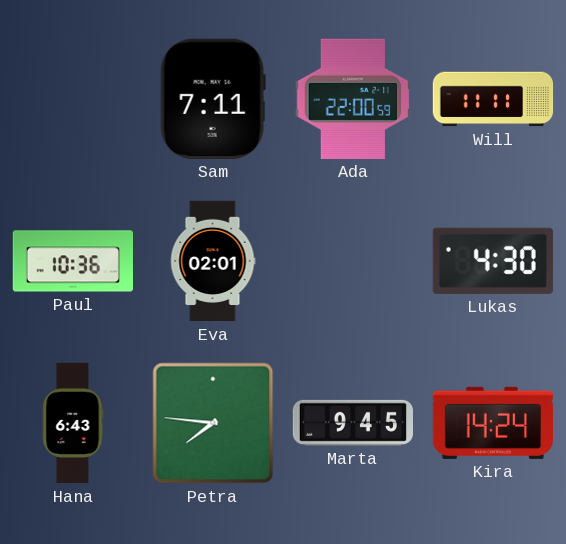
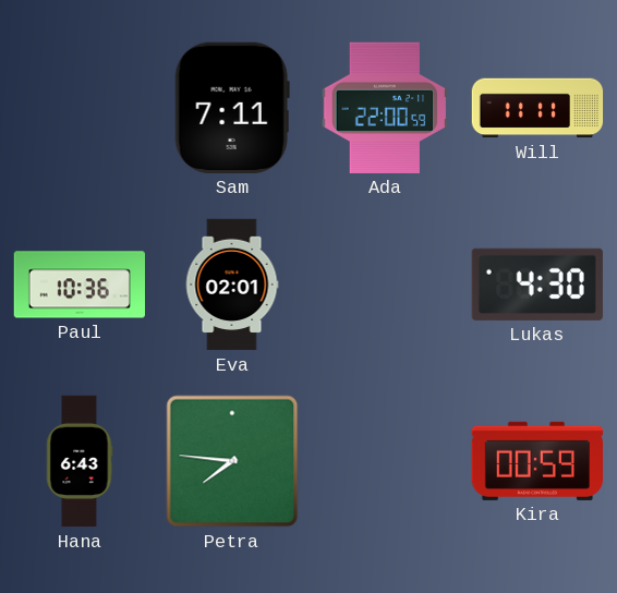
Marta: 9:45 -> none
Kira: 14:24 -> 00:59
